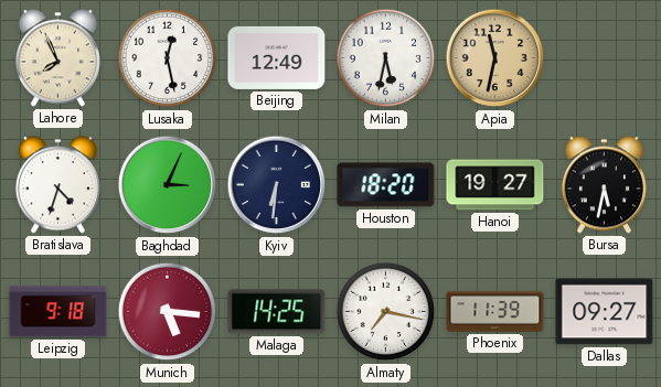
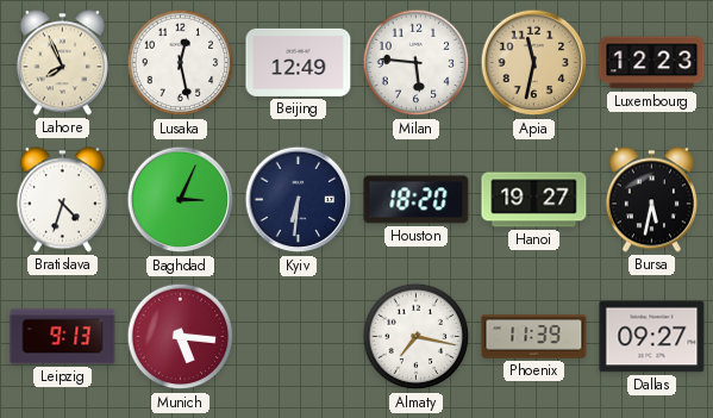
Milan: 5:32 -> 5:46
Luxembourg: none -> 12:23
Leipzig: 9:18 -> 9:13
Malaga: 14:25 -> none
